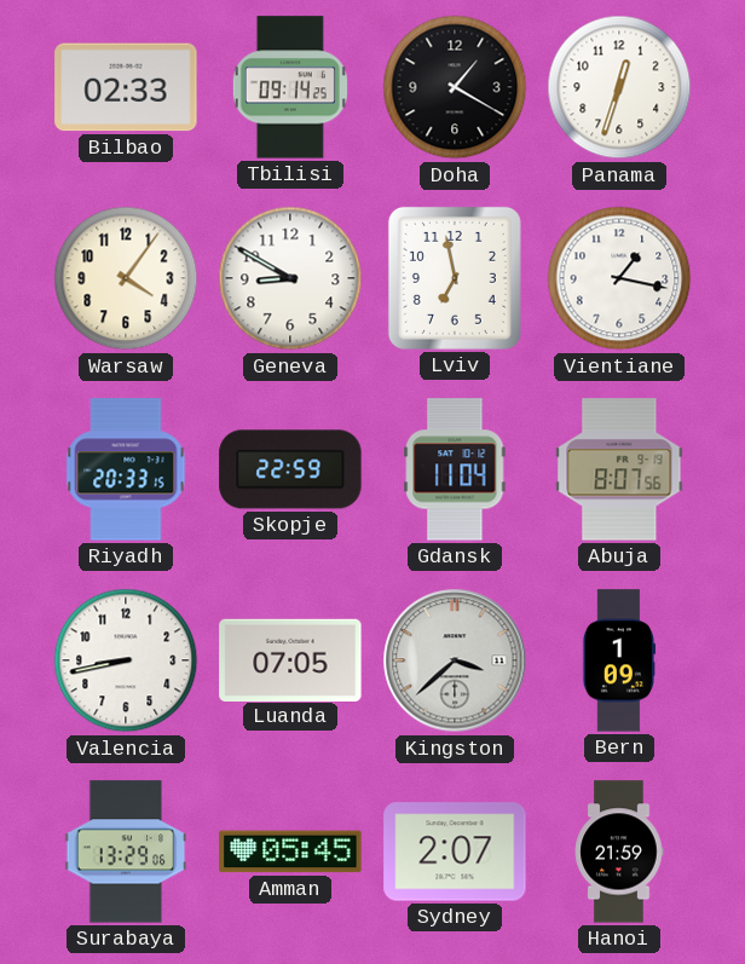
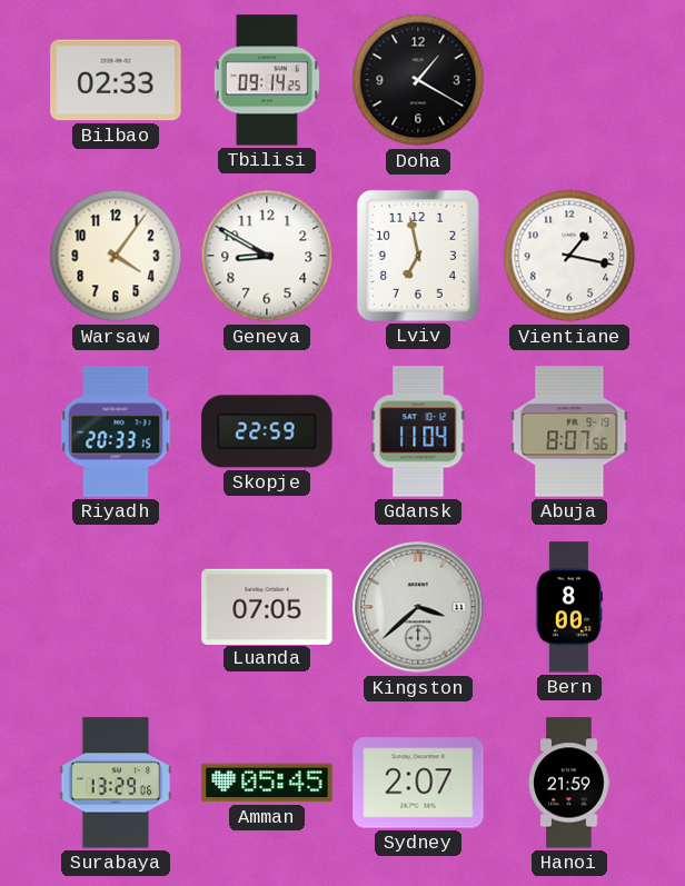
Panama: 12:33 -> none
Valencia: 8:43 -> none
Bern: 1:09 -> 8:00
